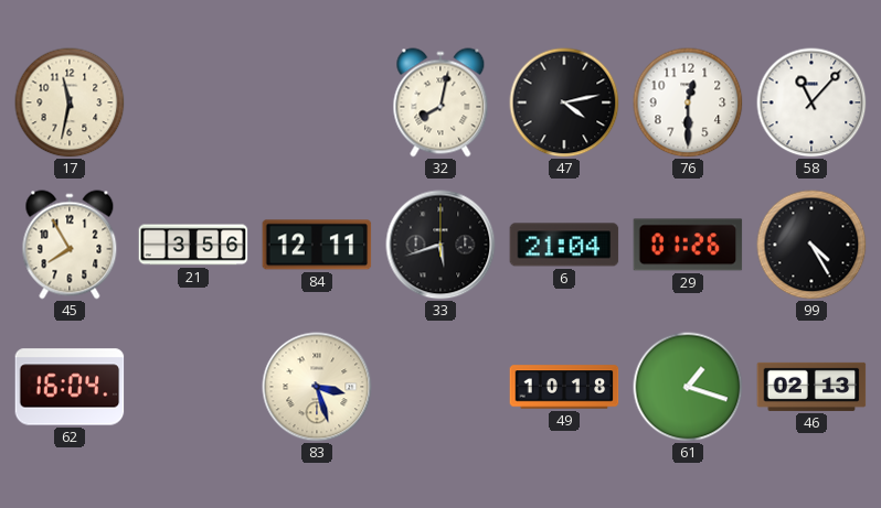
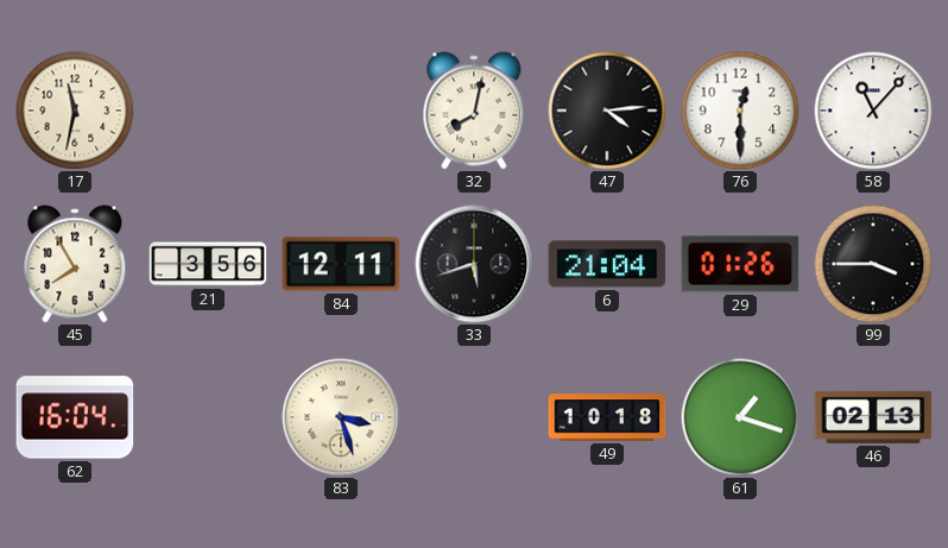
47: 4:13 -> 4:14
99: 4:25 -> 3:45
